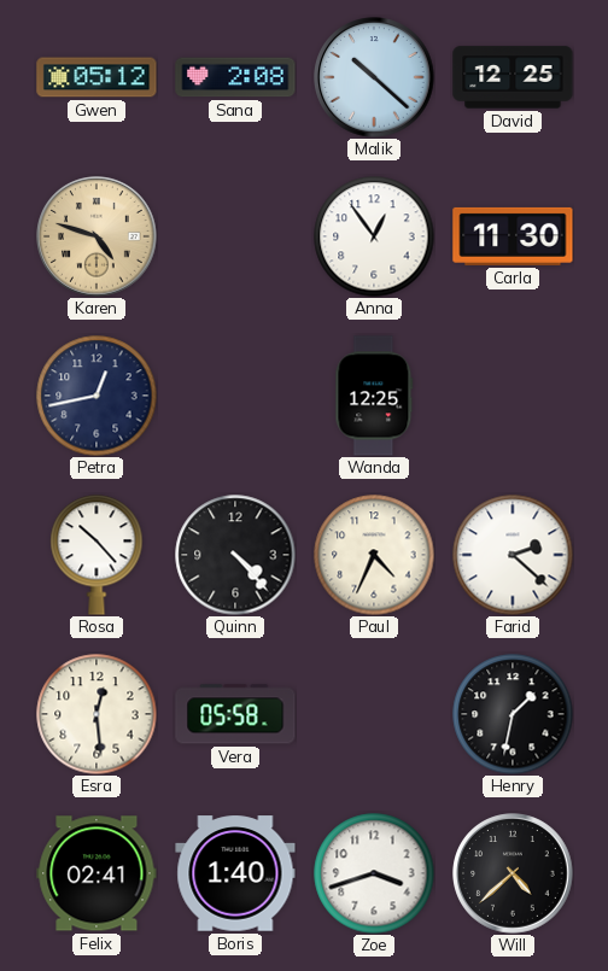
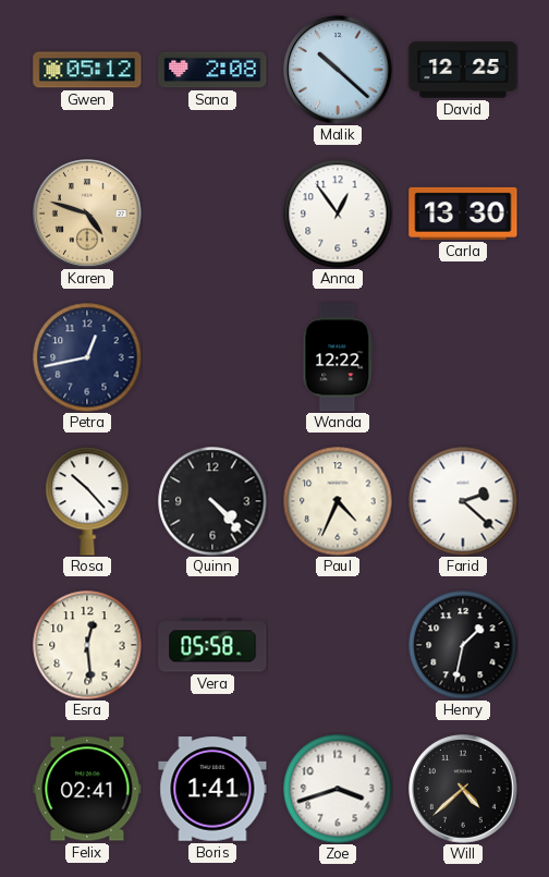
Carla: 11:30 -> 13:30
Wanda: 12:25 -> 12:22
Boris: 1:40 -> 1:41
